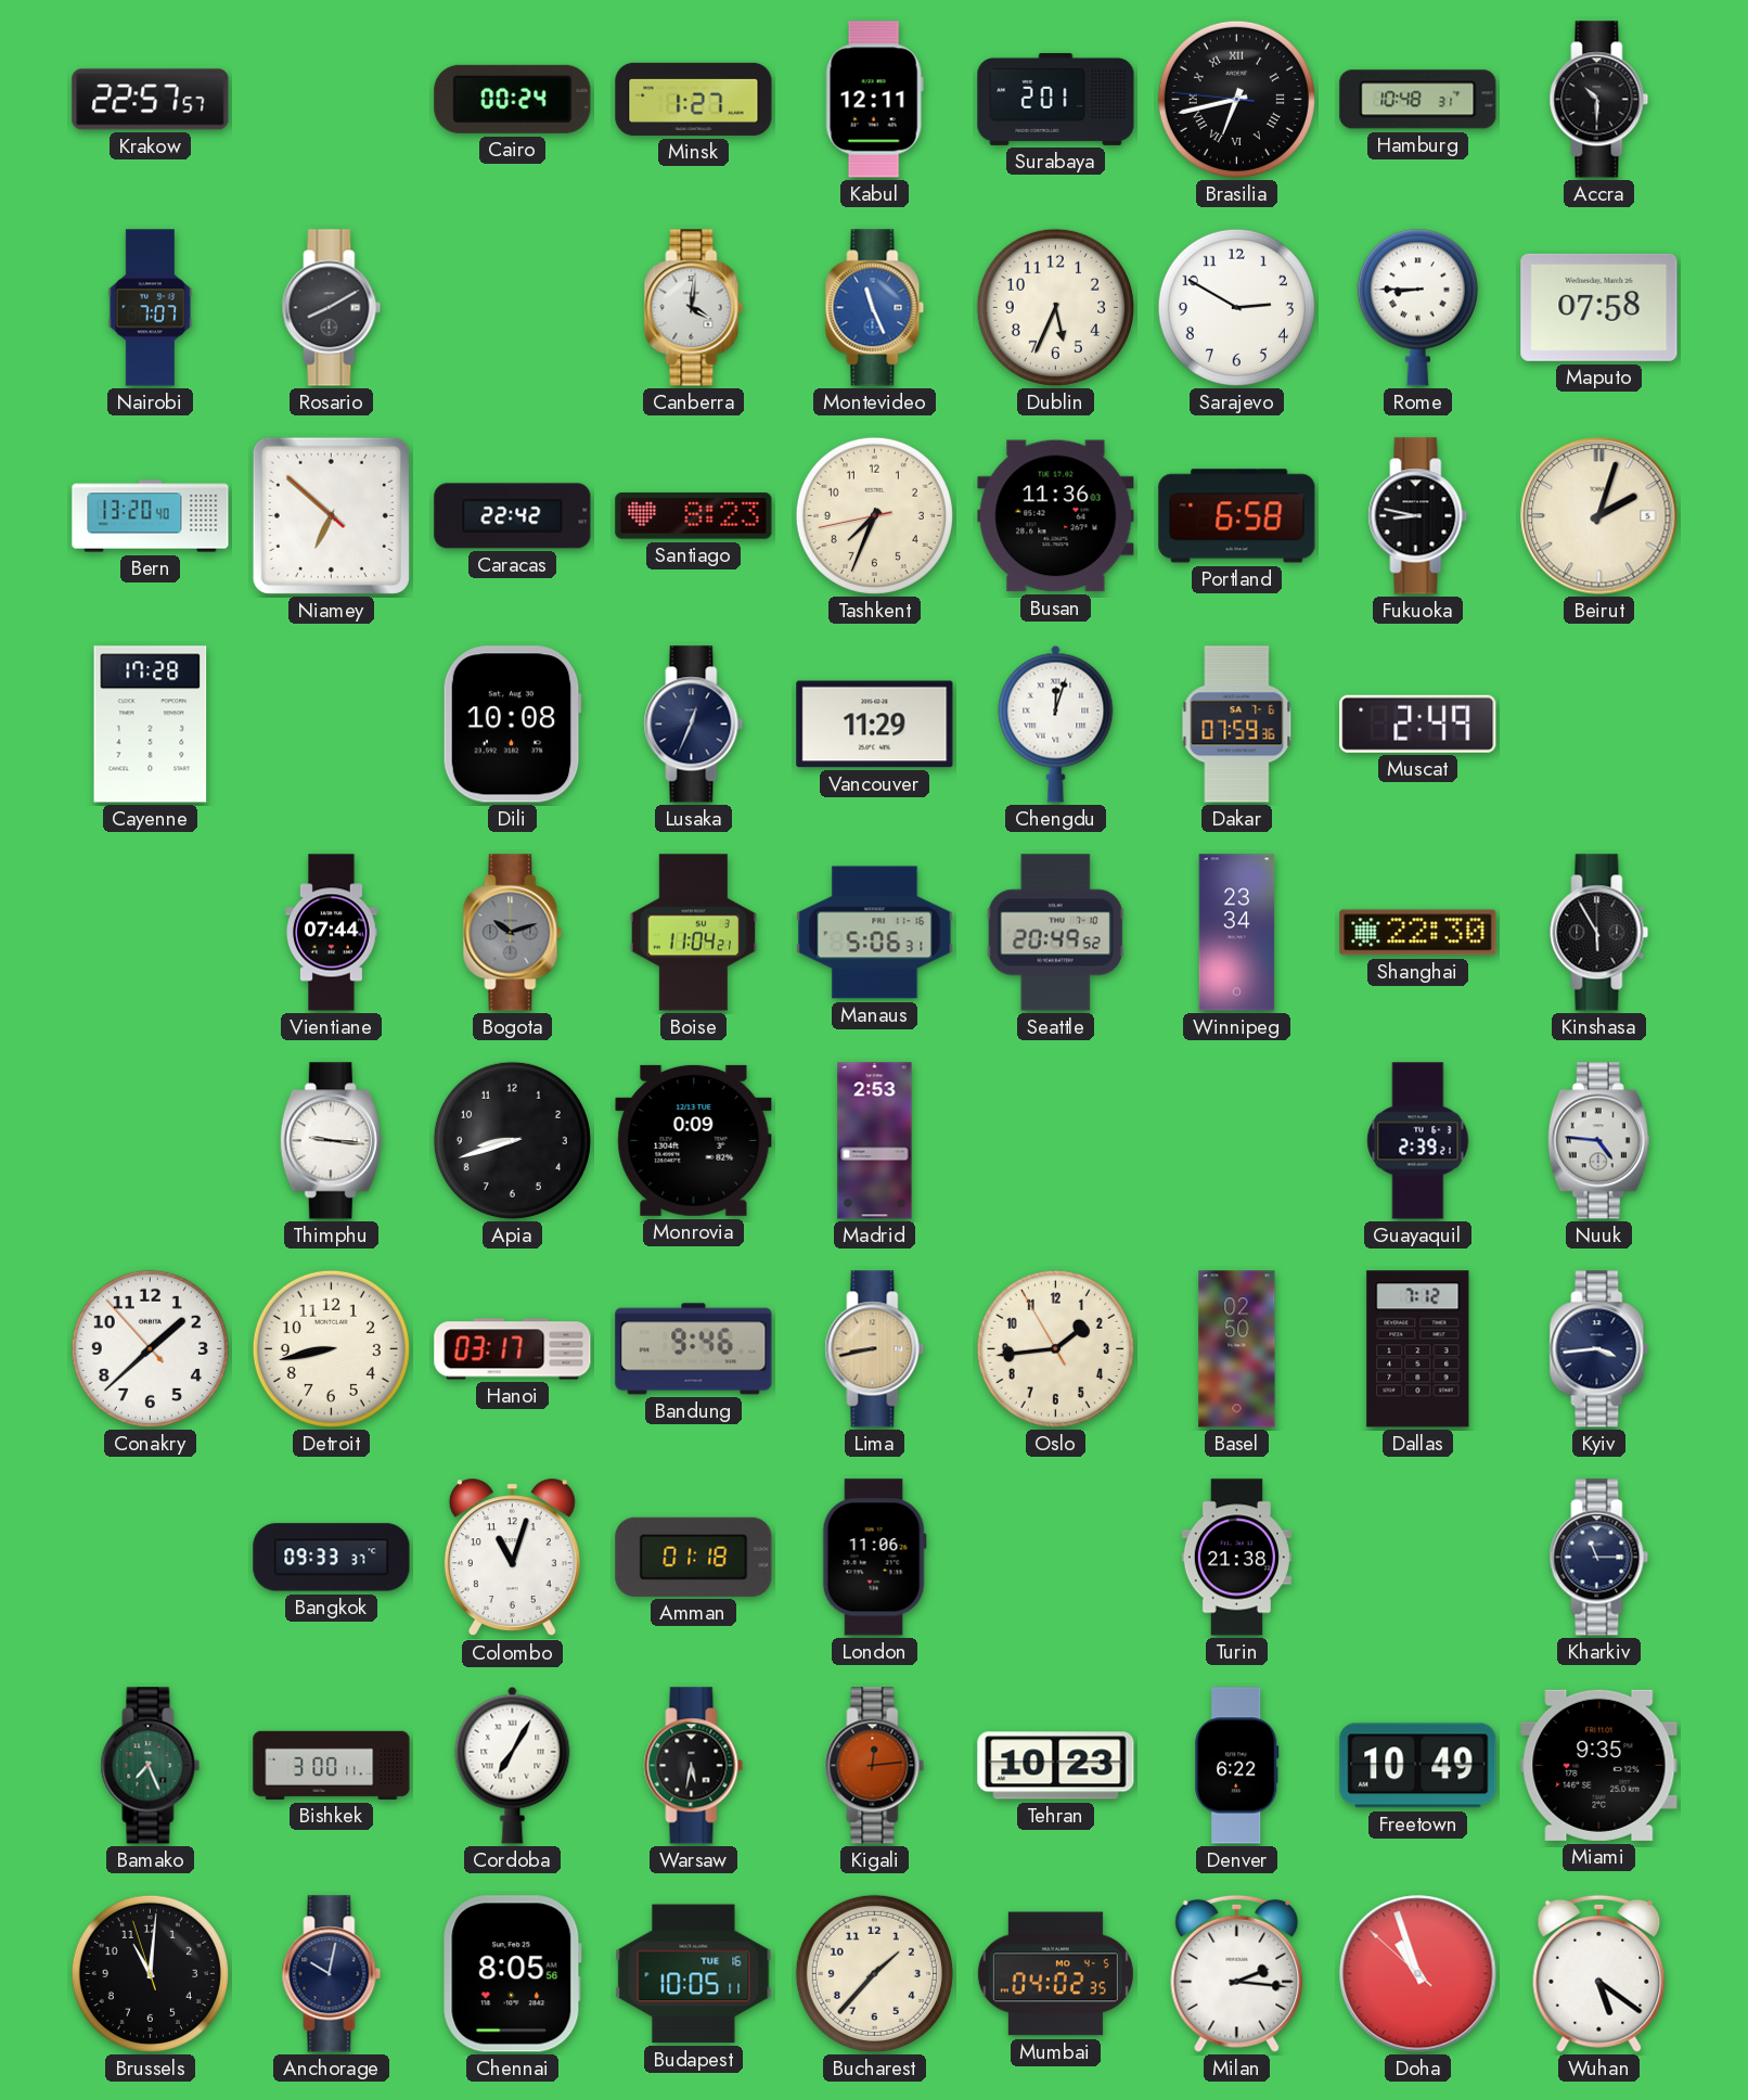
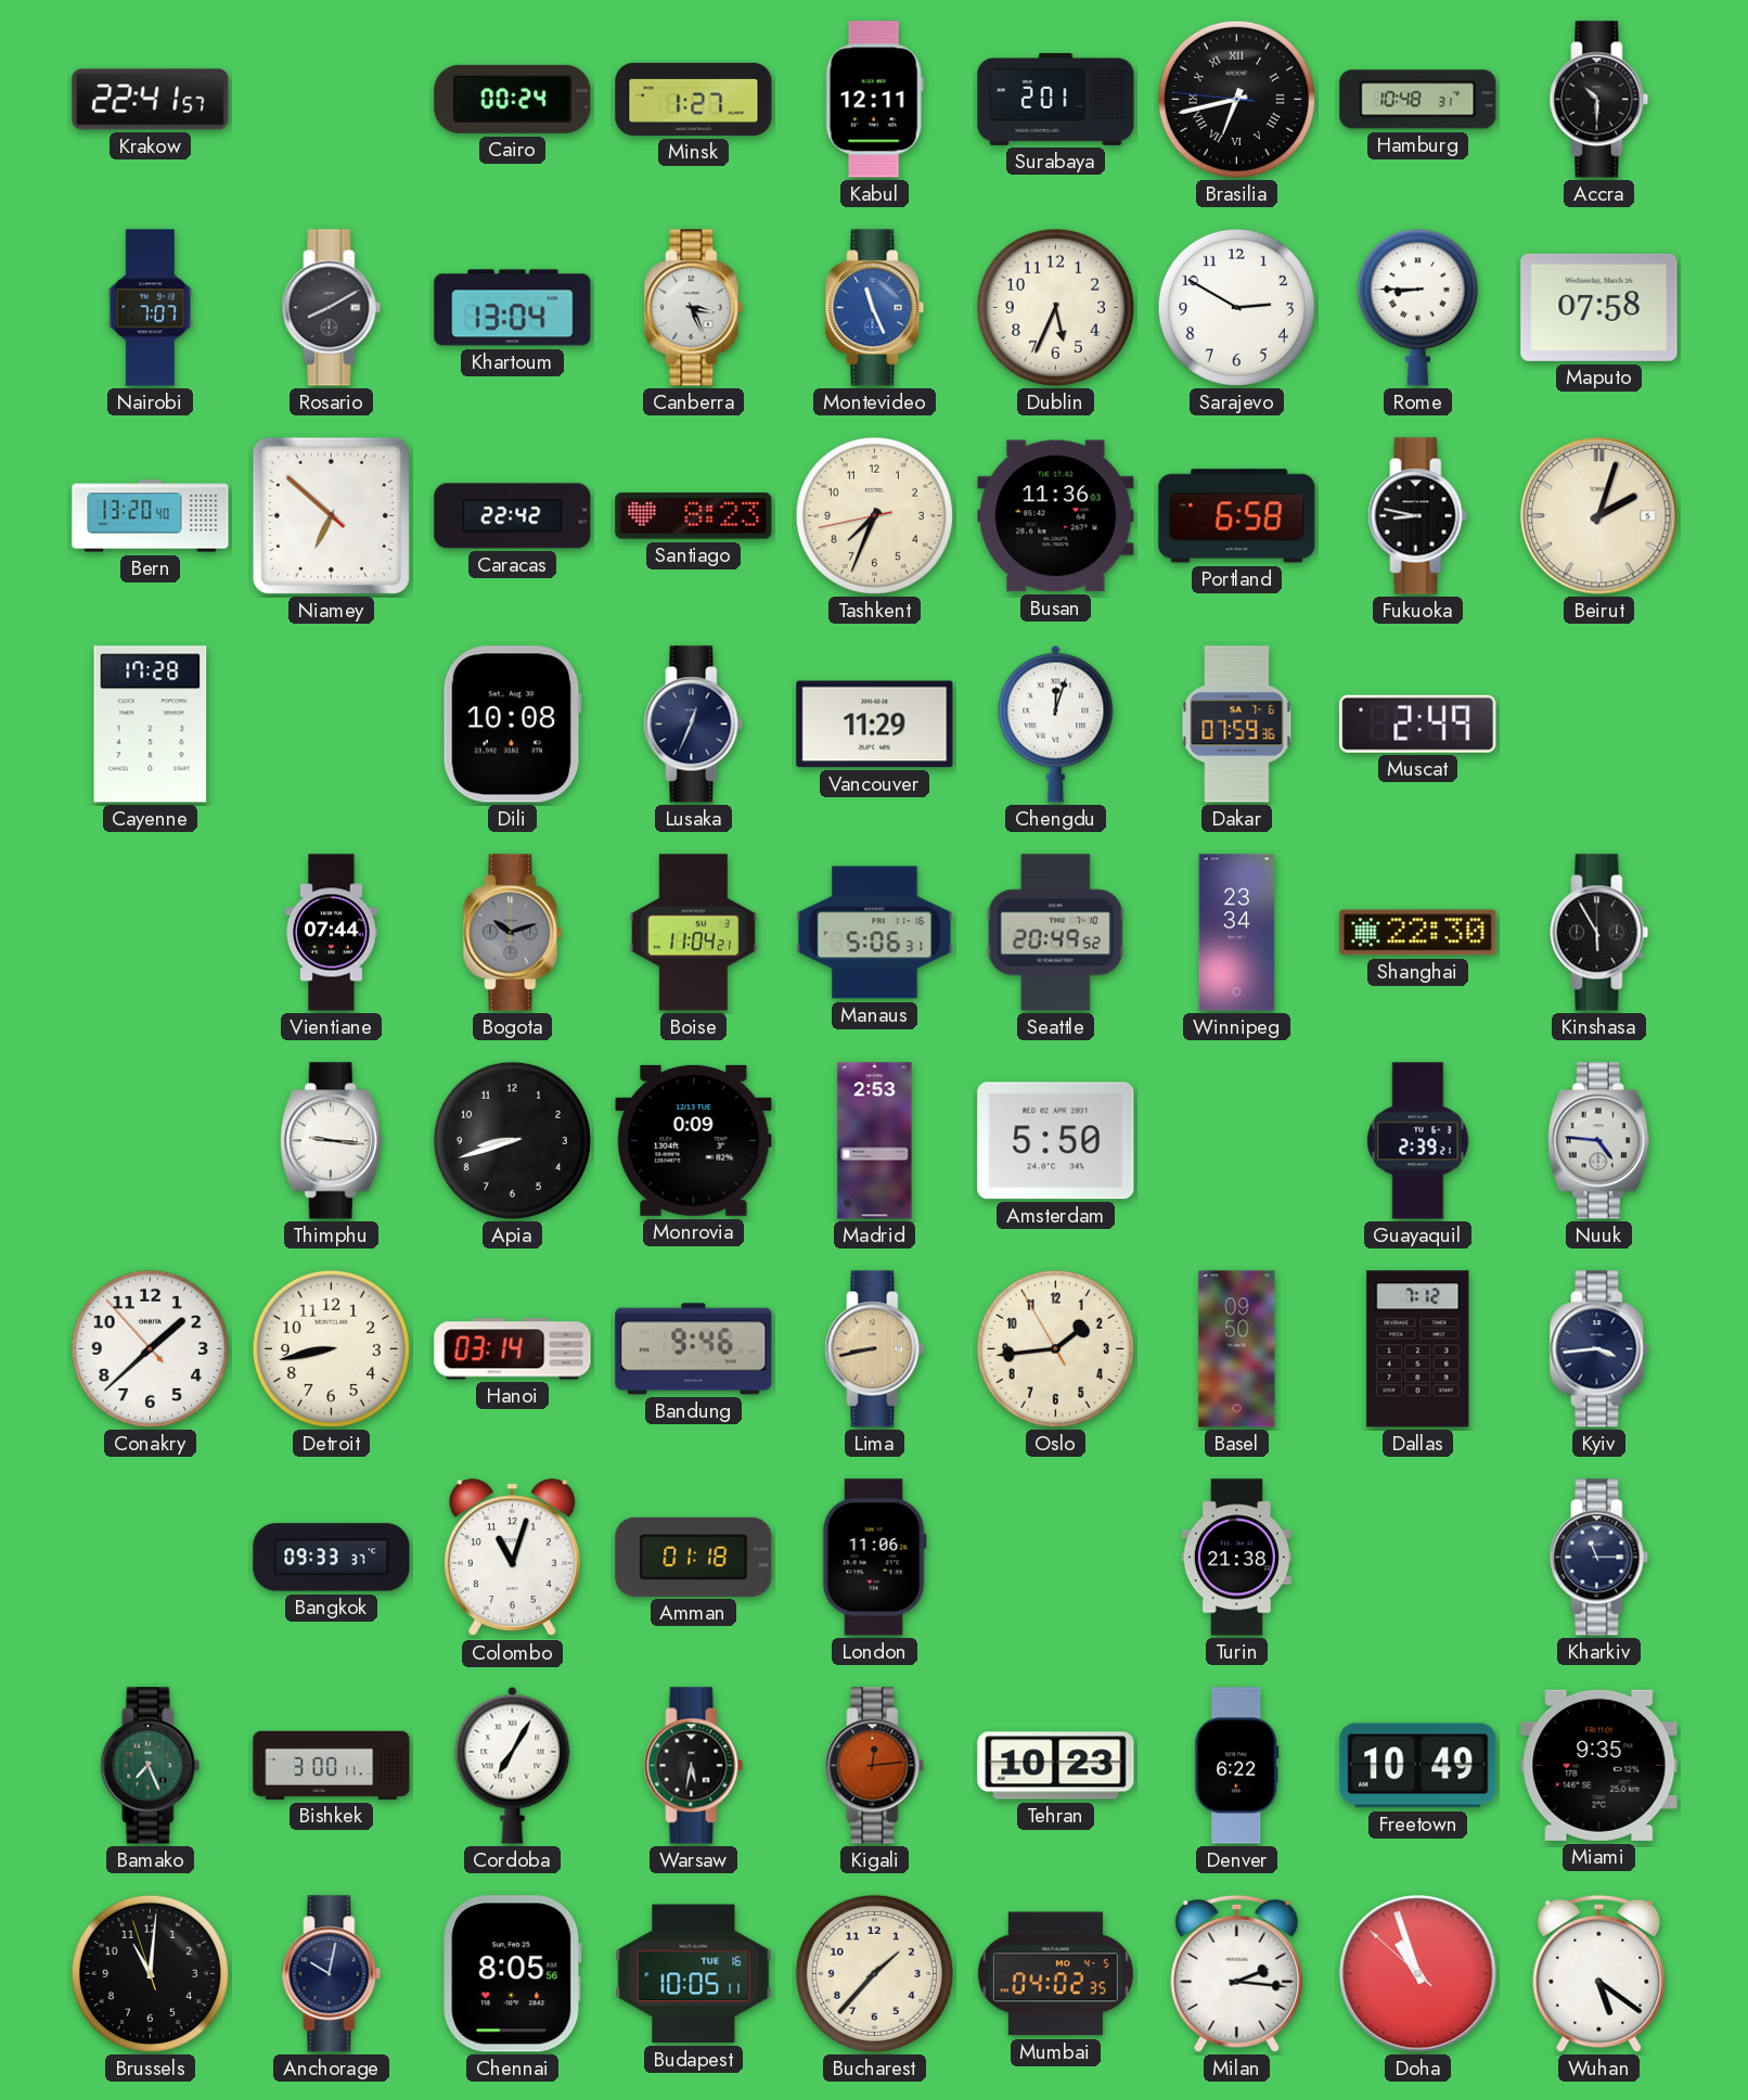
Krakow: 22:57 -> 22:41
Khartoum: none -> 13:04
Canberra: 4:01 -> 3:26
Amsterdam: none -> 5:50
Hanoi: 03:17 -> 03:14
Basel: 02:50 -> 09:50
